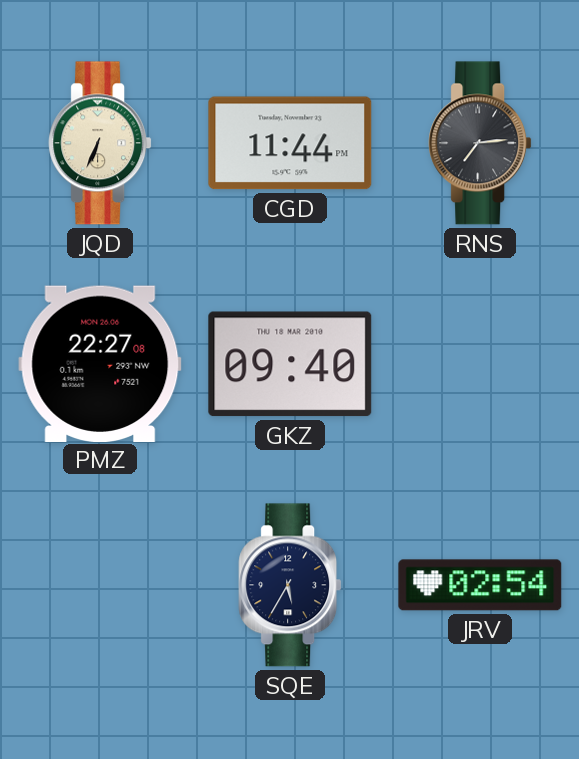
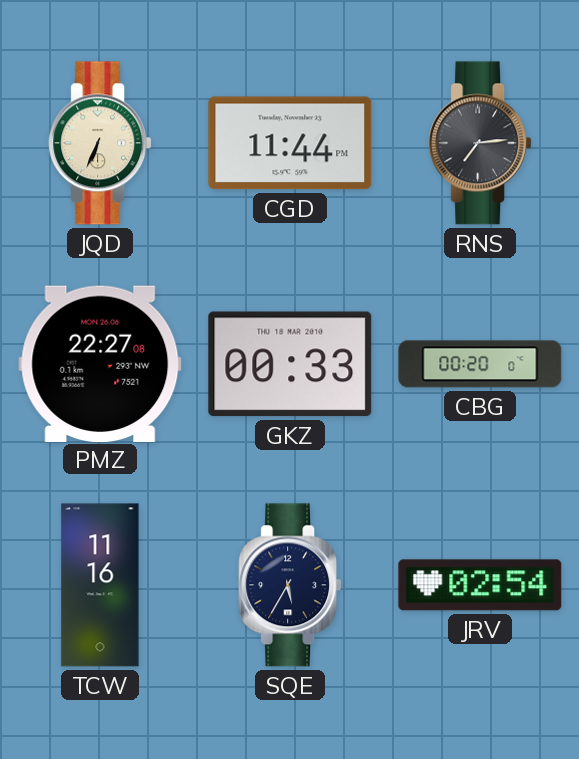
GKZ: 09:40 -> 00:33
CBG: none -> 00:20
TCW: none -> 11:16
